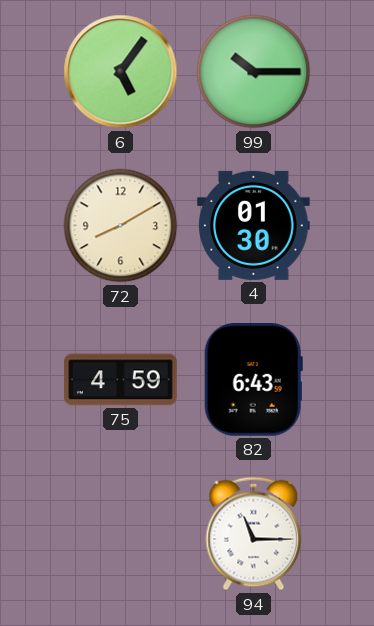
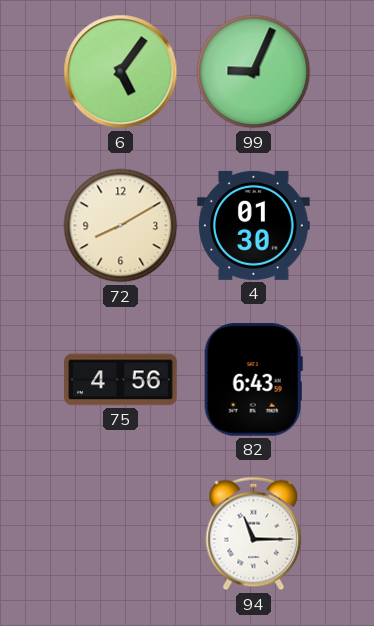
99: 10:15 -> 9:04
75: 4:59 -> 4:56
